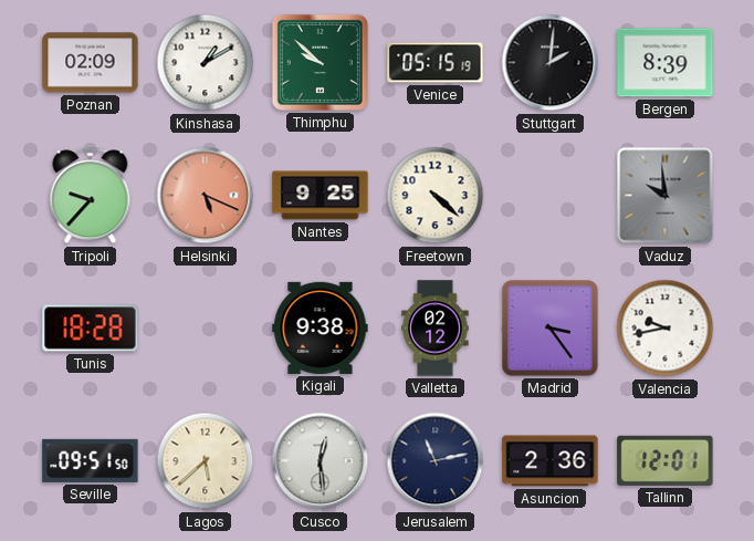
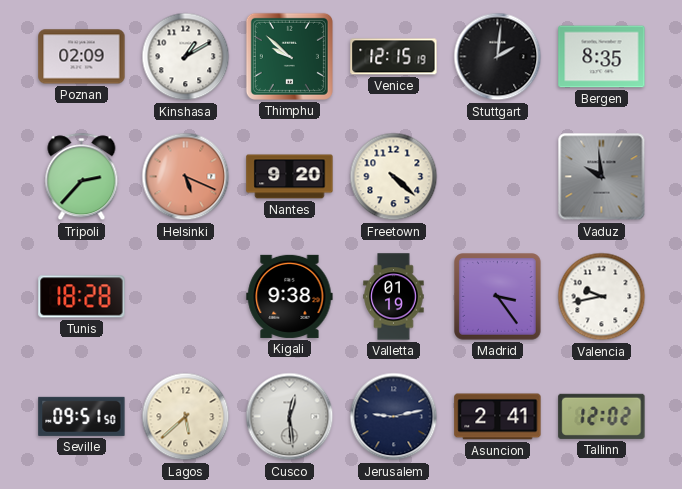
Venice: 05:15 -> 12:15
Bergen: 8:39 -> 8:35
Tripoli: 9:37 -> 2:37
Nantes: 9:25 -> 9:20
Valletta: 02:12 -> 01:19
Jerusalem: 11:13 -> 9:13
Asuncion: 2:36 -> 2:41
Tallinn: 12:01 -> 12:02
